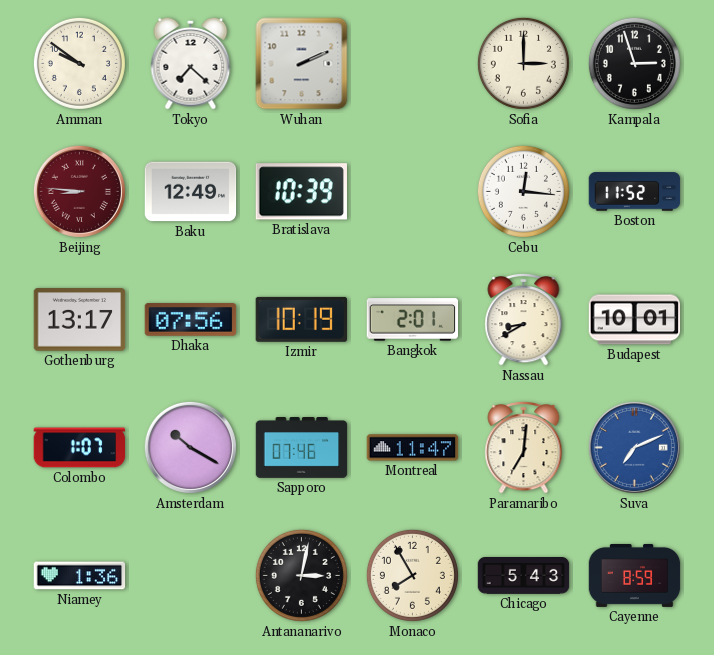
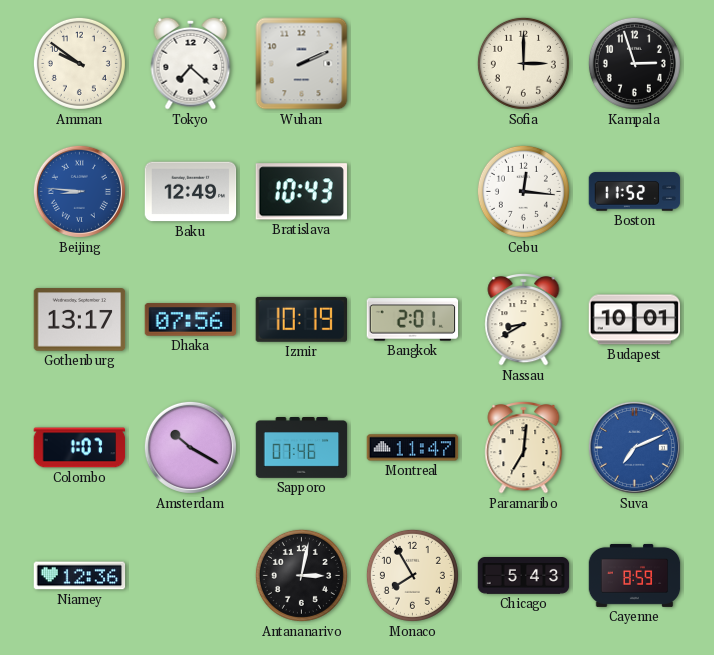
Beijing dial: burgundy -> blue
Bratislava: 10:39 -> 10:43
Niamey: 1:36 -> 12:36
